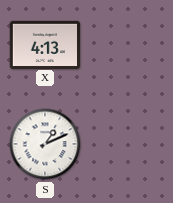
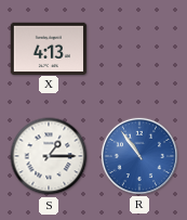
S: 1:11 -> 1:15
R: none -> 10:54
